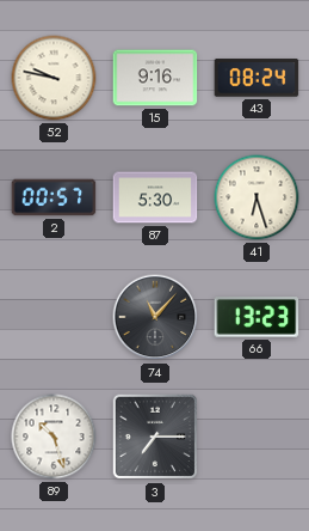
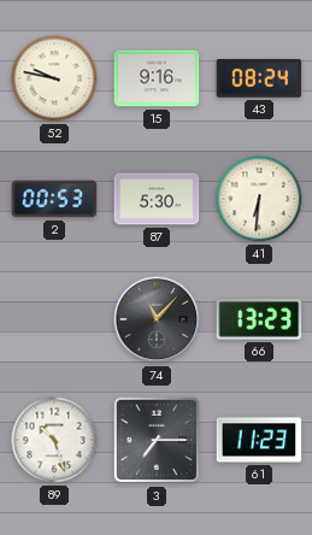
2: 00:57 -> 00:53
41: 6:27 -> 6:31
61: none -> 11:23
